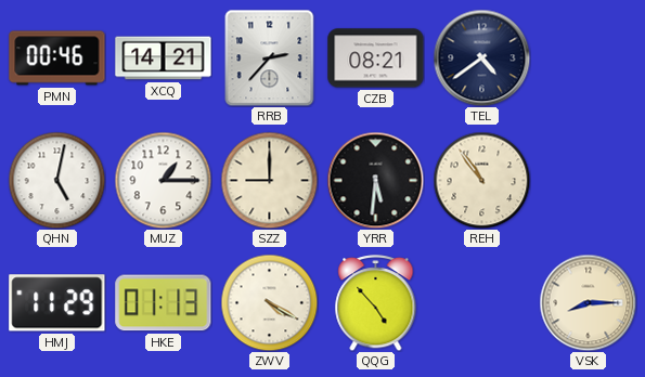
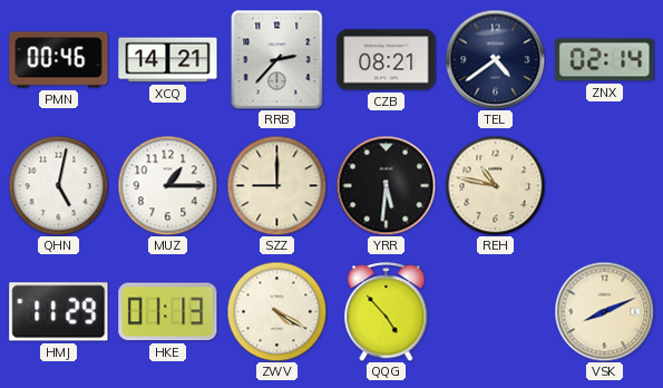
ZNX: none -> 02:14
REH: 10:54 -> 10:47
VSK: 8:15 -> 8:11
